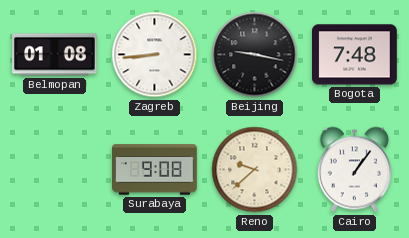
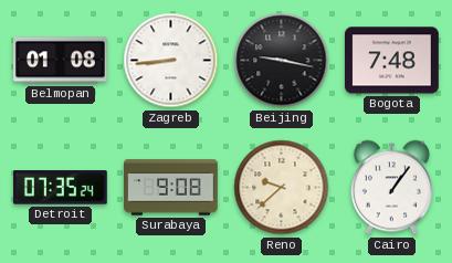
Detroit: none -> 07:35
